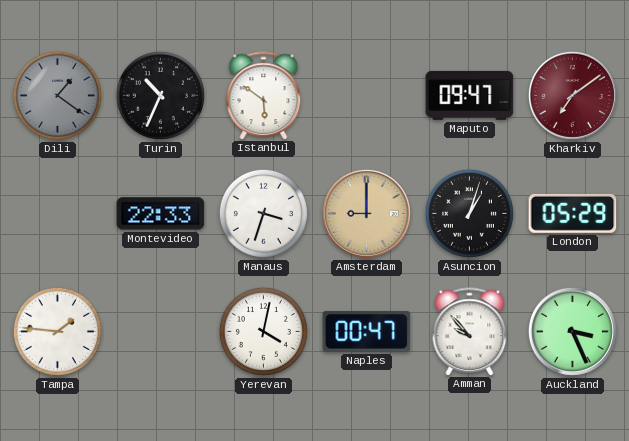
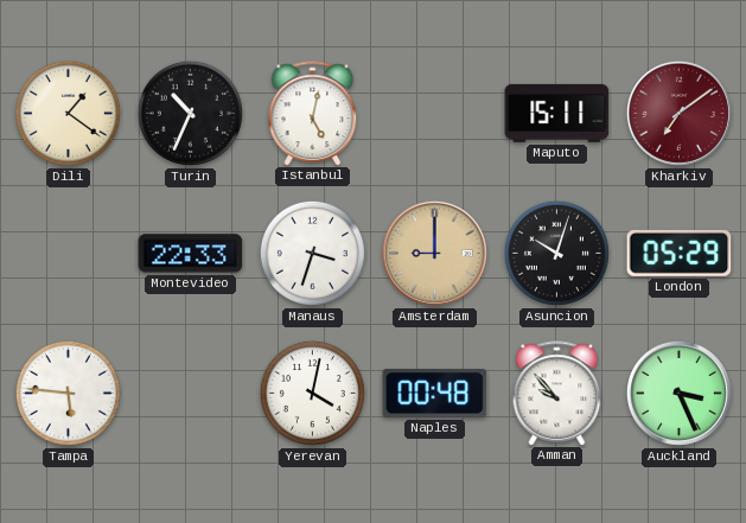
Dili dial: grey -> cream
Istanbul: 5:51 -> 5:02
Maputo: 09:47 -> 15:11
Asuncion: 1:03 -> 10:03
Tampa: 1:46 -> 5:46
Naples: 00:47 -> 00:48
